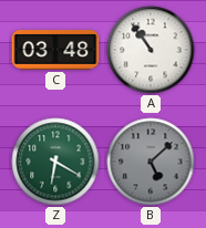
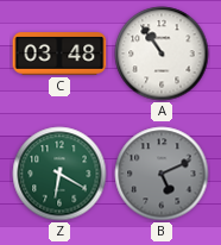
B: 5:08 -> 5:11
